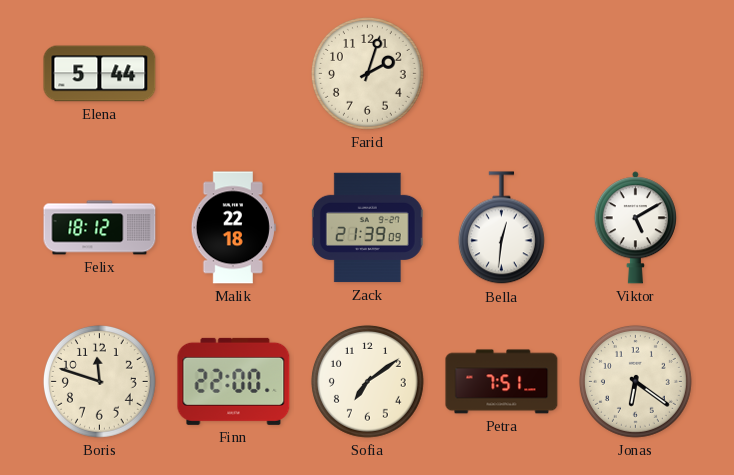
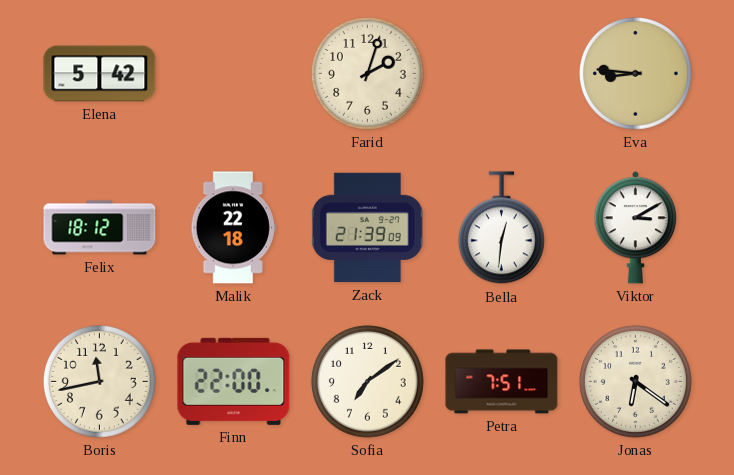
Elena: 5:44 -> 5:42
Eva: none -> 8:46
Viktor: 5:10 -> 3:10
Boris: 11:48 -> 11:43
